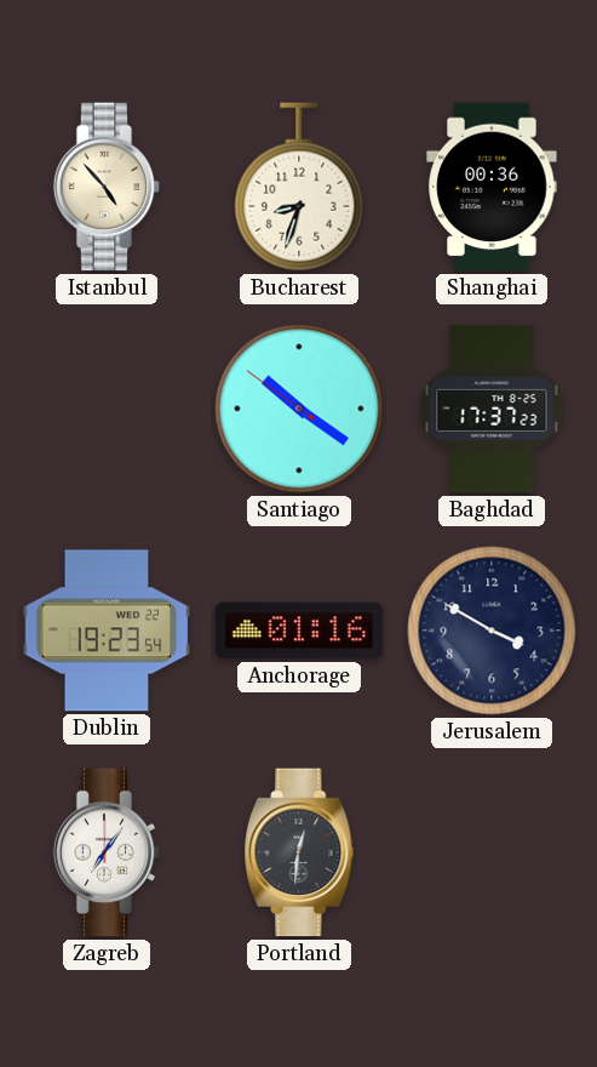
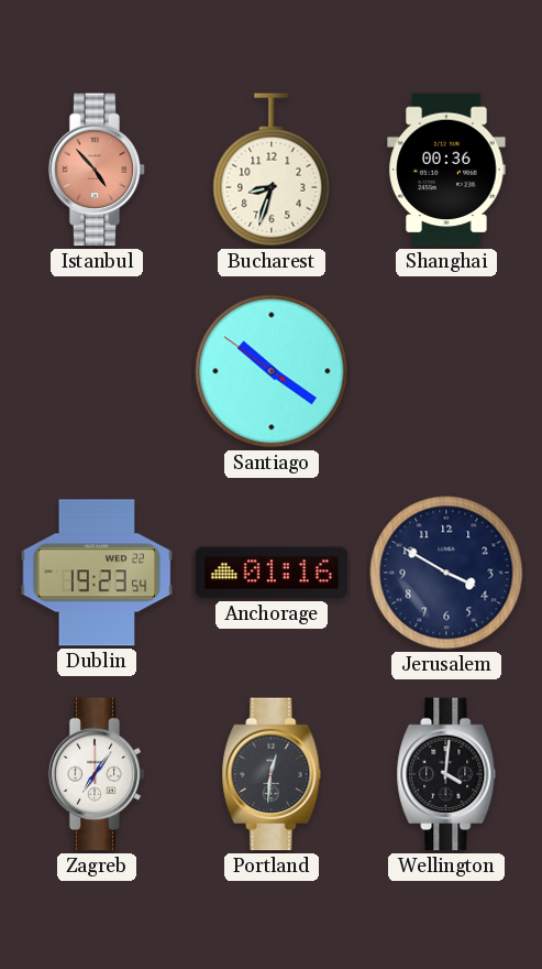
Istanbul dial: cream -> salmon
Baghdad: 17:37 -> none
Wellington: none -> 4:01
